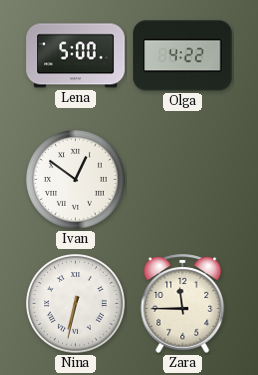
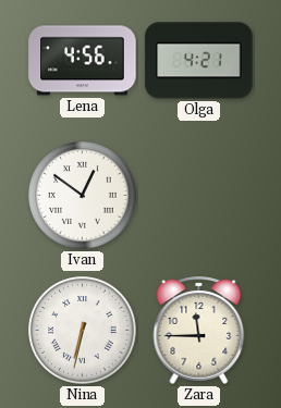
Lena: 5:00 -> 4:56
Olga: 4:22 -> 4:21
